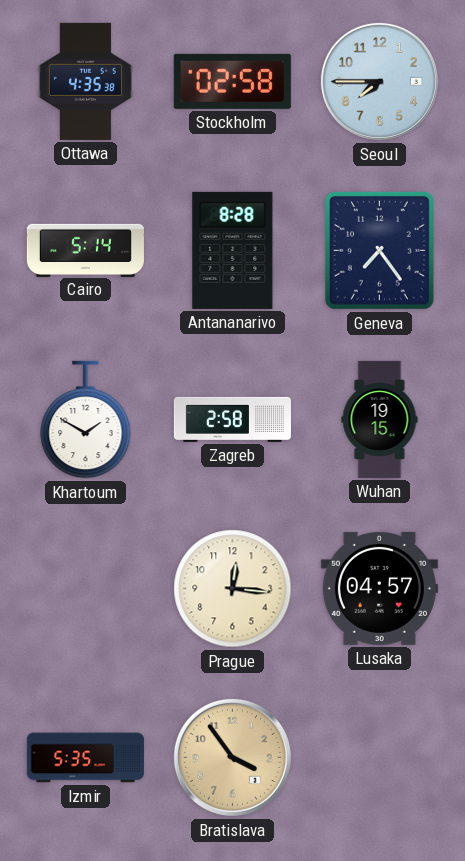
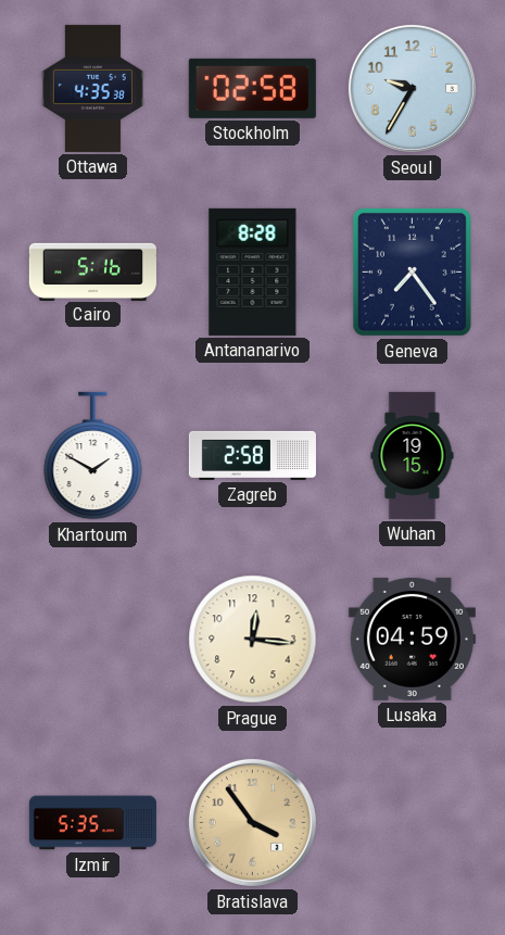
Seoul: 7:45 -> 9:35
Cairo: 5:14 -> 5:16
Lusaka: 04:57 -> 04:59
